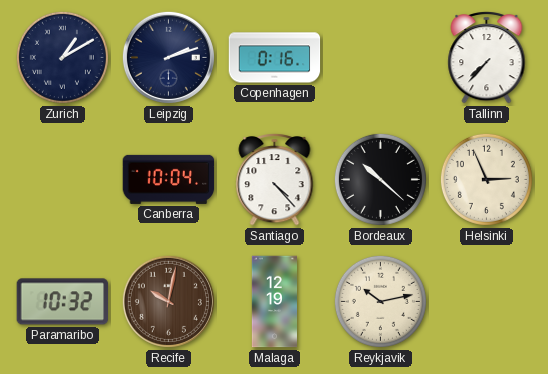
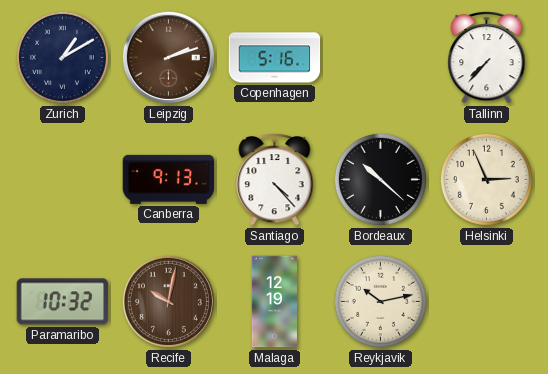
Leipzig dial: navy -> brown
Copenhagen: 0:16 -> 5:16
Canberra: 10:04 -> 9:13
